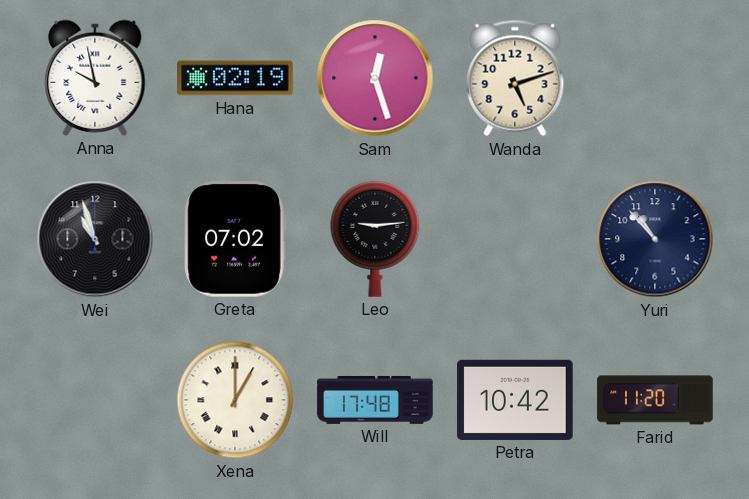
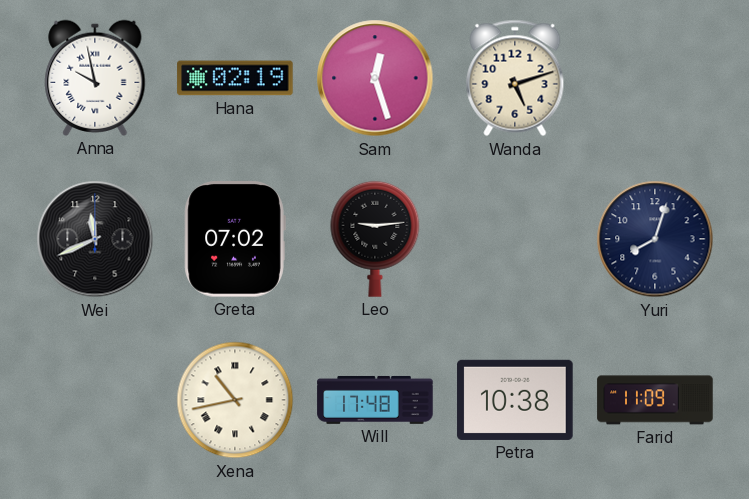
Wei: 10:57 -> 11:41
Yuri: 10:53 -> 8:03
Xena: 1:00 -> 10:43
Petra: 10:42 -> 10:38
Farid: 11:20 -> 11:09
